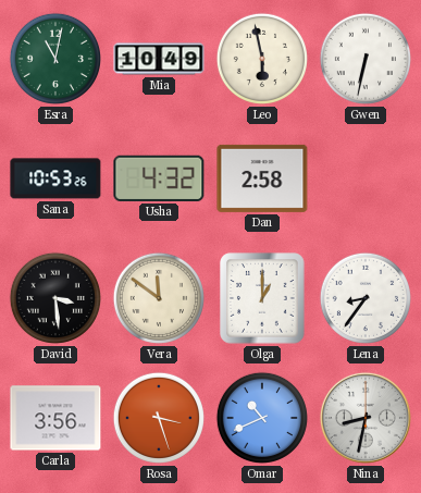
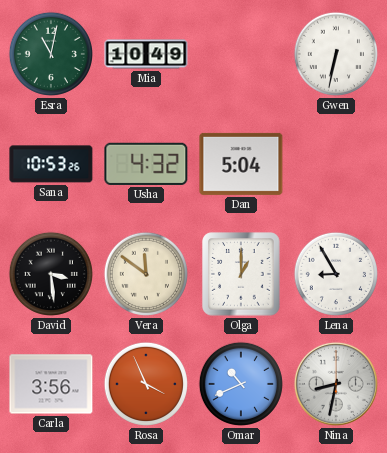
Leo: 5:58 -> none
Dan: 2:58 -> 5:04
Lena: 8:36 -> 8:55
Rosa: 3:27 -> 3:56
